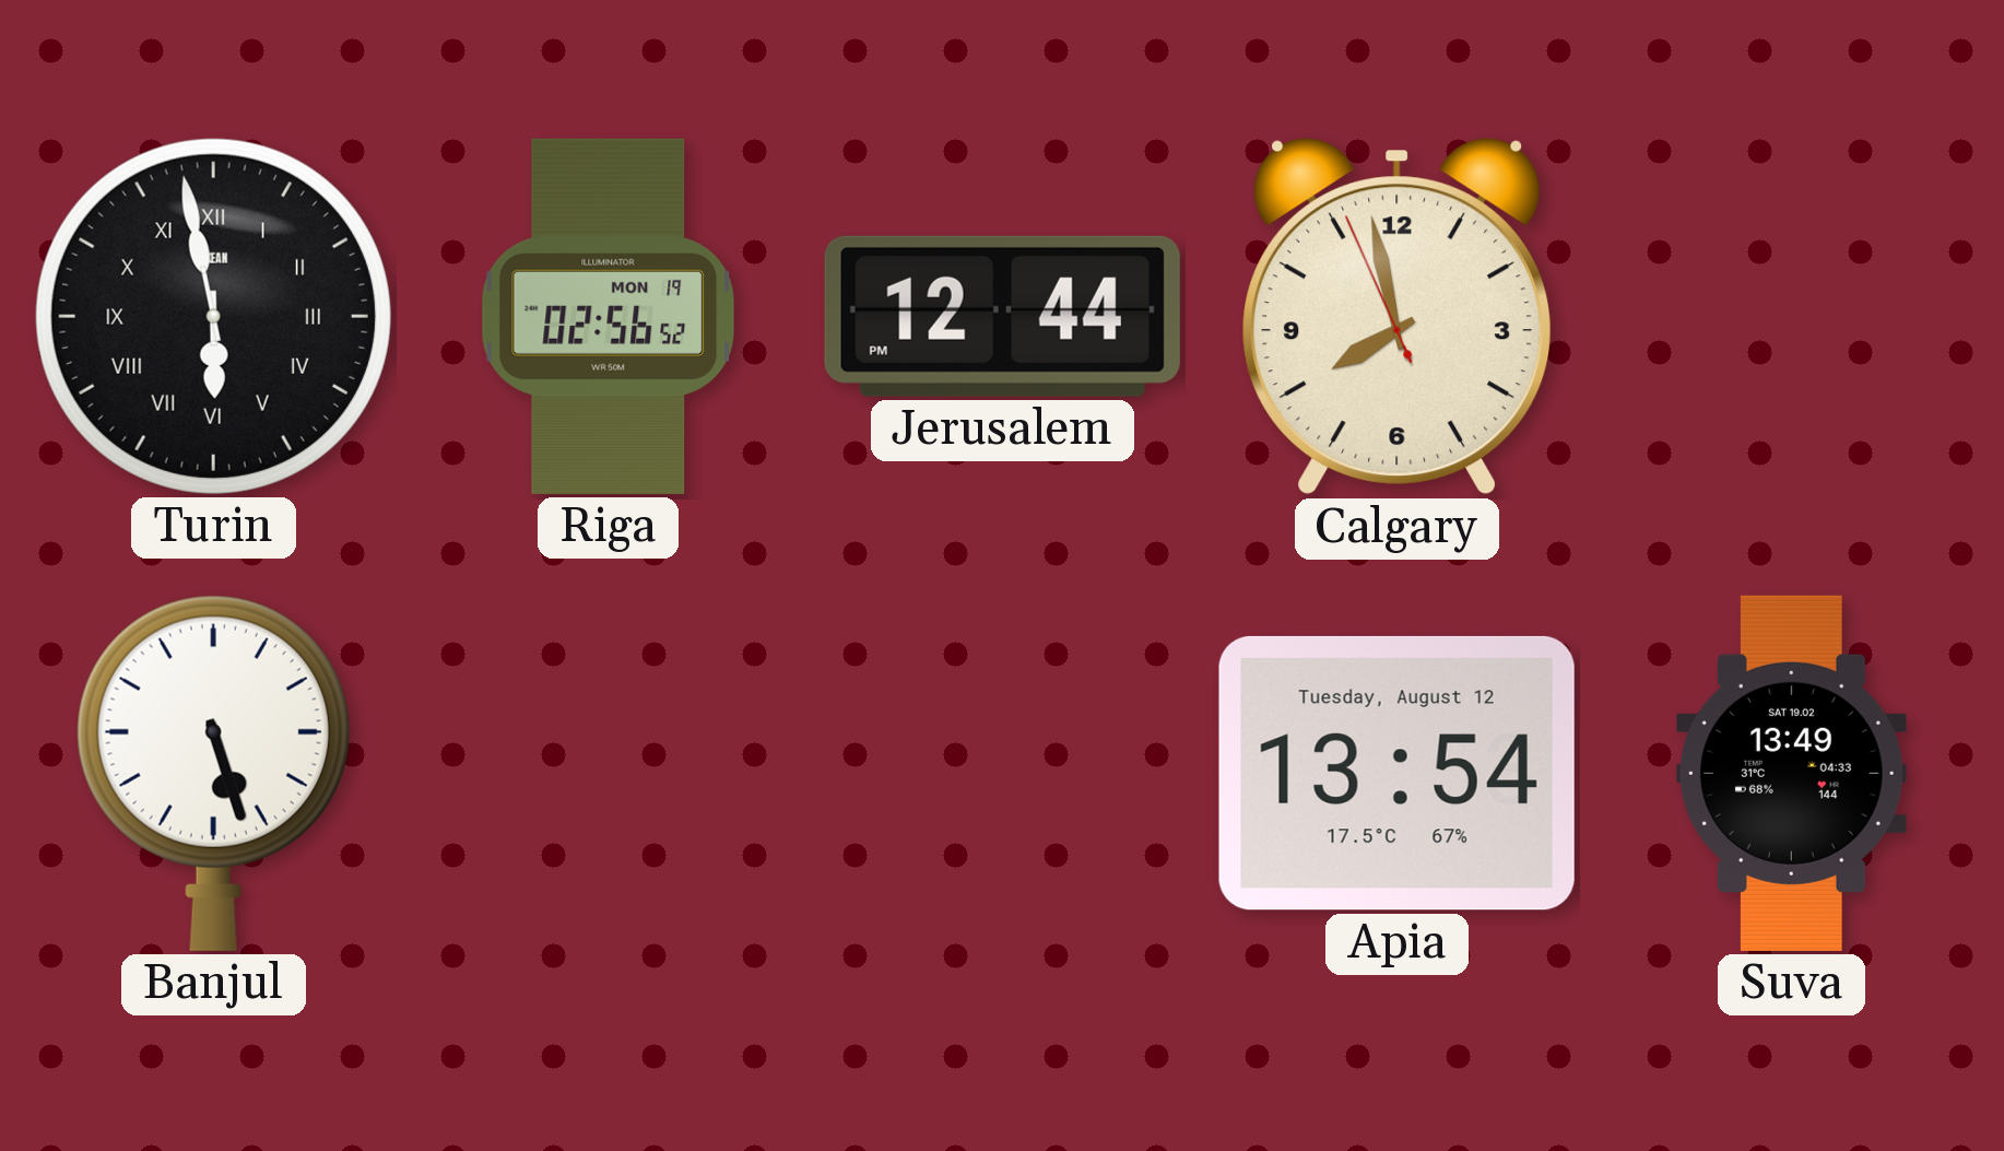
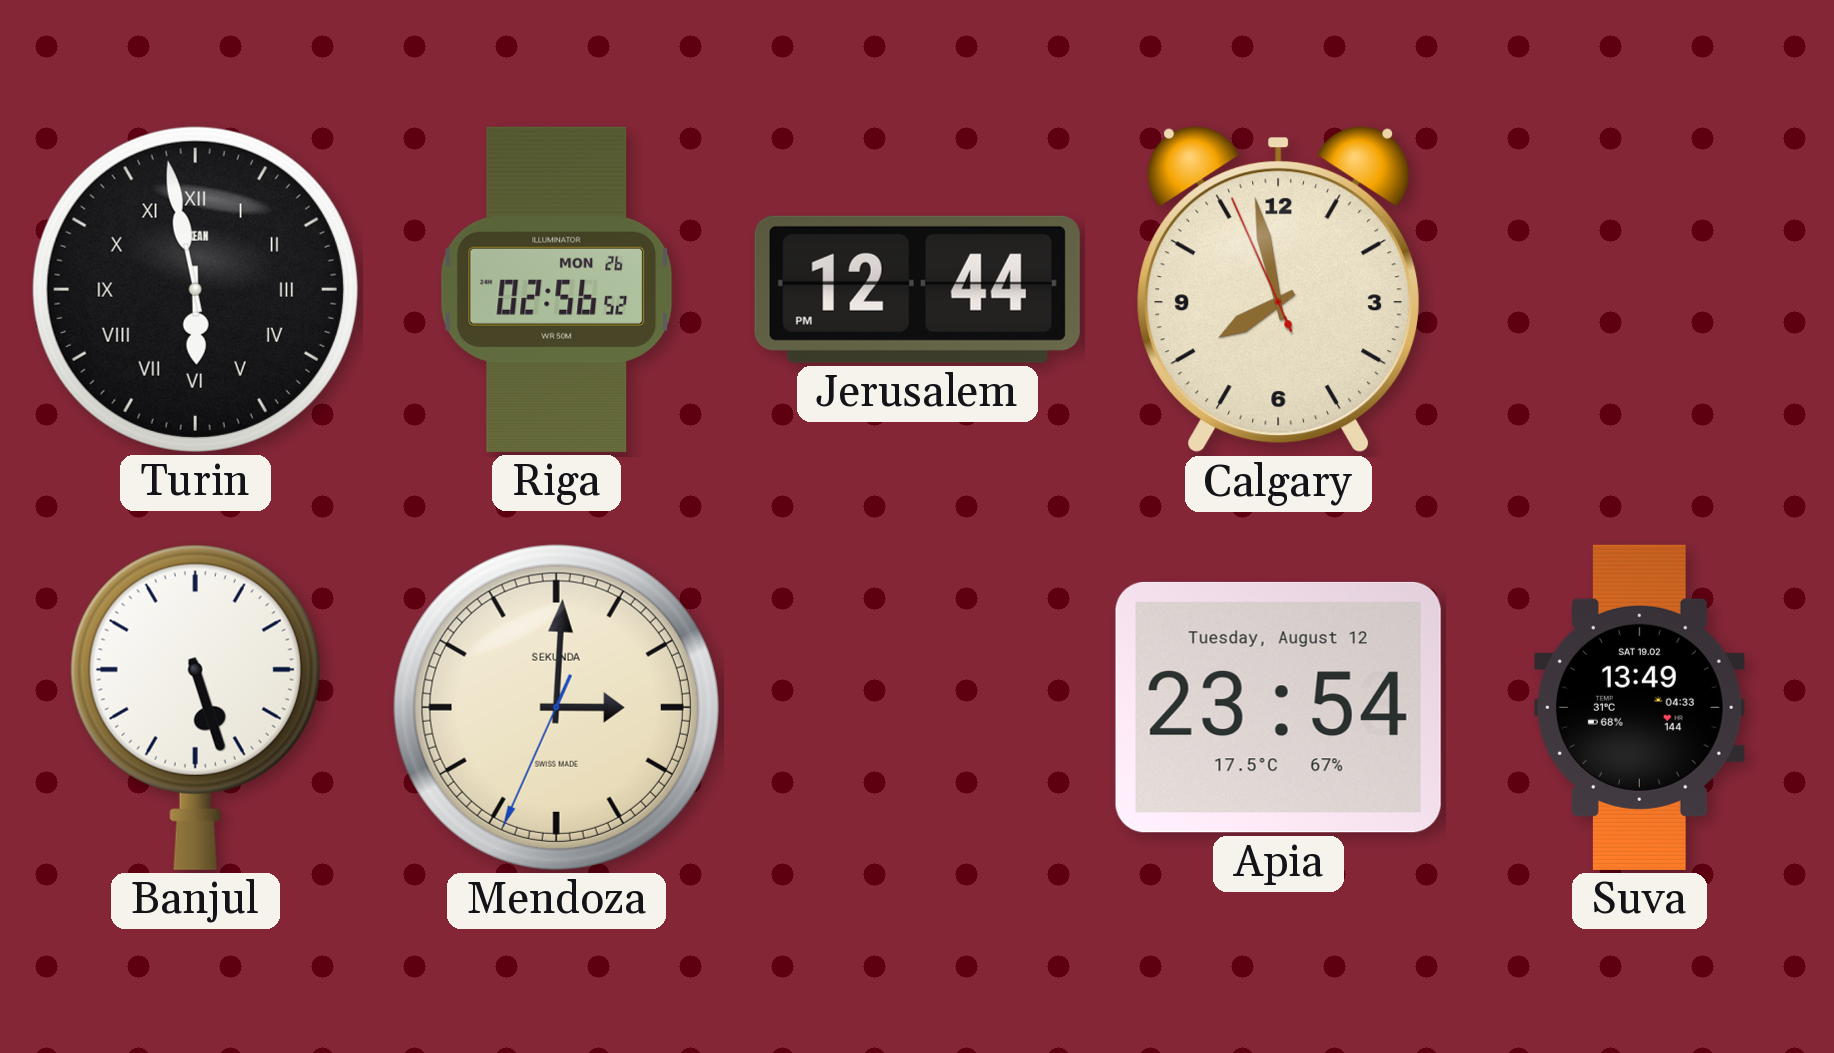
Riga date: MON 19 -> MON 26
Mendoza: none -> 3:00
Apia: 13:54 -> 23:54
